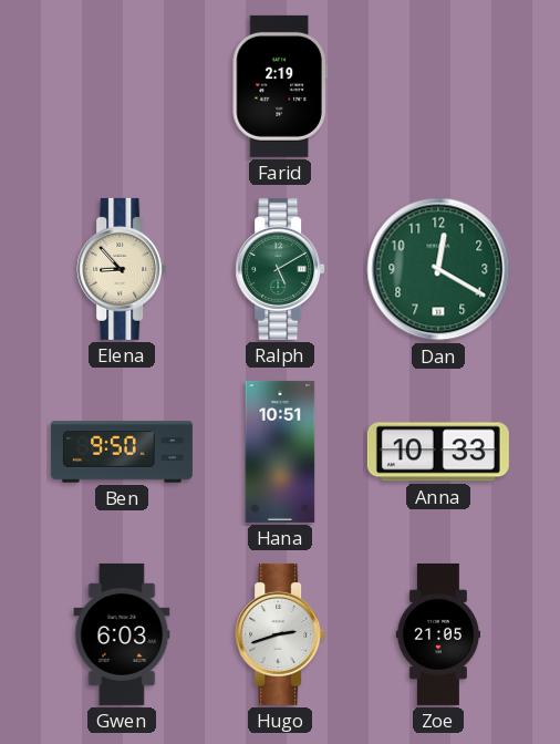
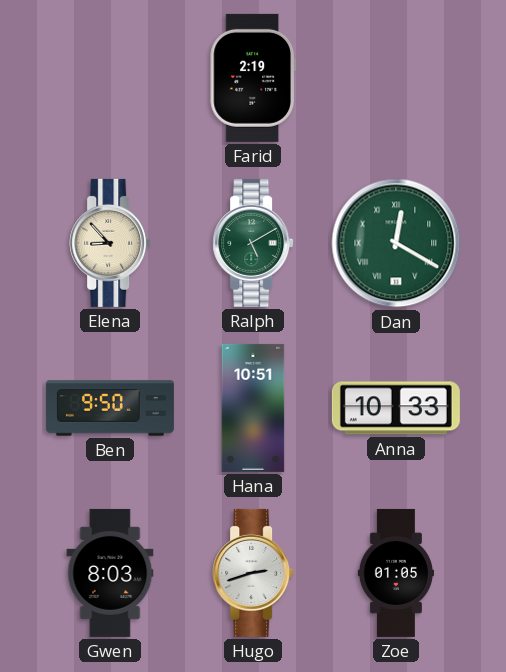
Dan numerals: Arabic -> Roman
Gwen: 6:03 -> 8:03
Zoe: 21:05 -> 01:05
